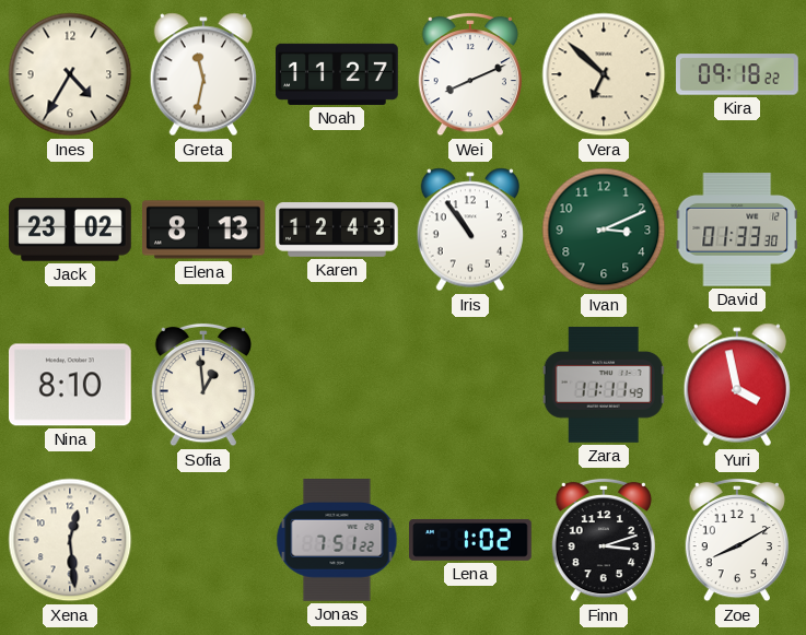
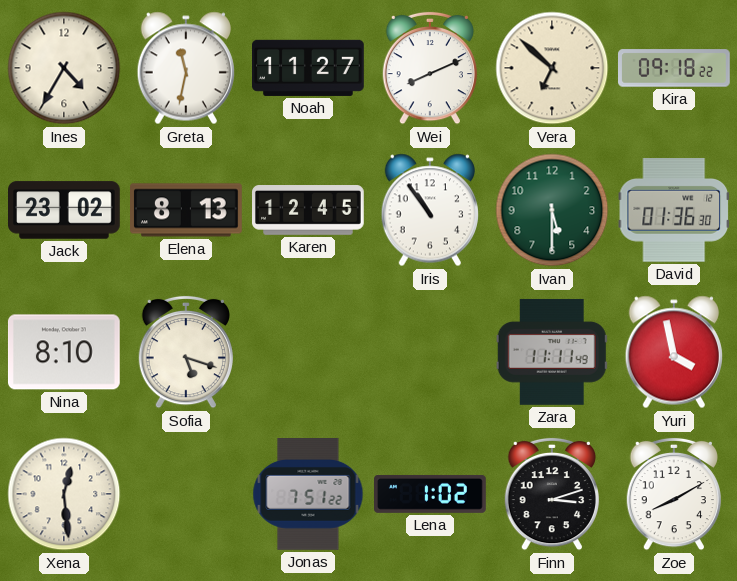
Karen: 12:43 -> 12:45
Ivan: 3:11 -> 5:30
David: 01:33 -> 01:36
Sofia: 12:59 -> 5:18
